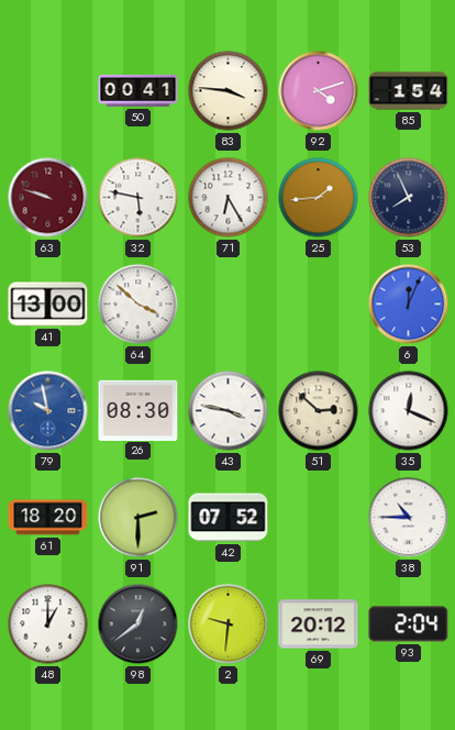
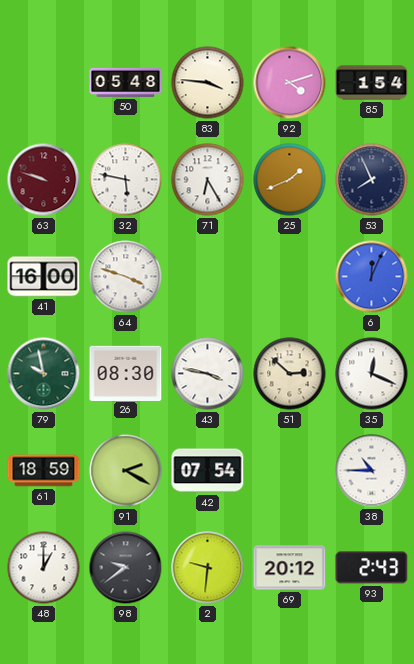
50: 00:41 -> 05:48
25: 1:44 -> 1:41
41: 13:00 -> 16:00
64: 3:52 -> 3:48
79 dial: blue -> green
61: 18:20 -> 18:59
91: 2:30 -> 2:20
42: 07:52 -> 07:54
98: 12:39 -> 9:39
93: 2:04 -> 2:43
